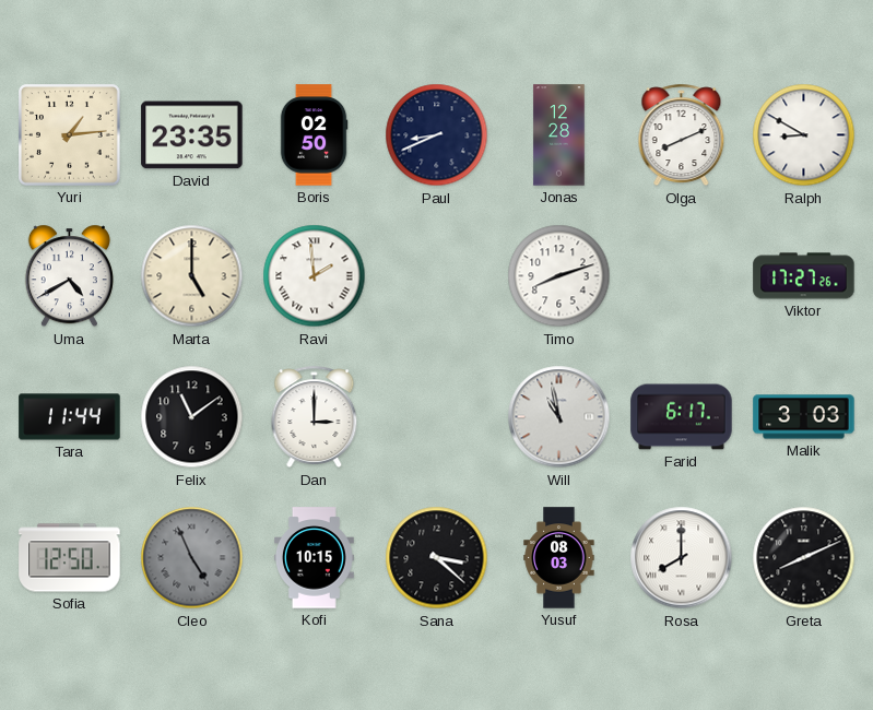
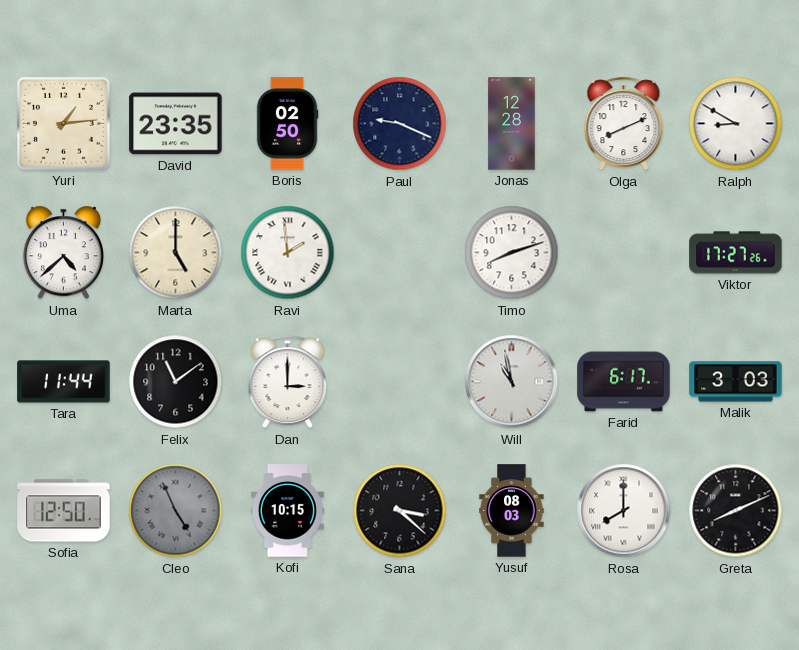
Paul: 8:41 -> 9:19
Uma: 4:40 -> 4:38
